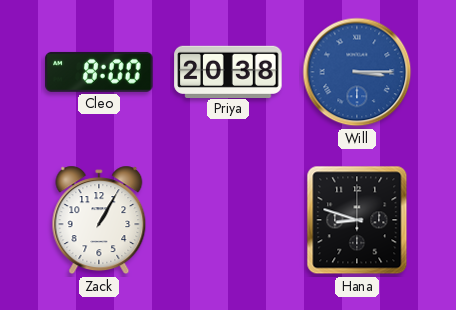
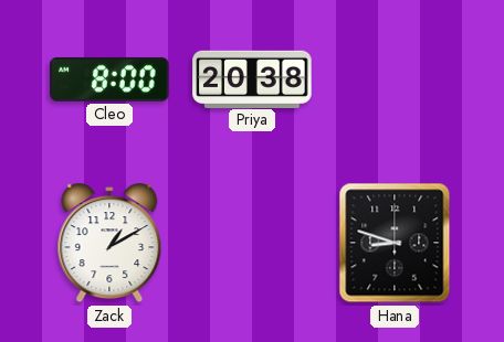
Will: 3:15 -> none
Zack: 1:05 -> 1:10
